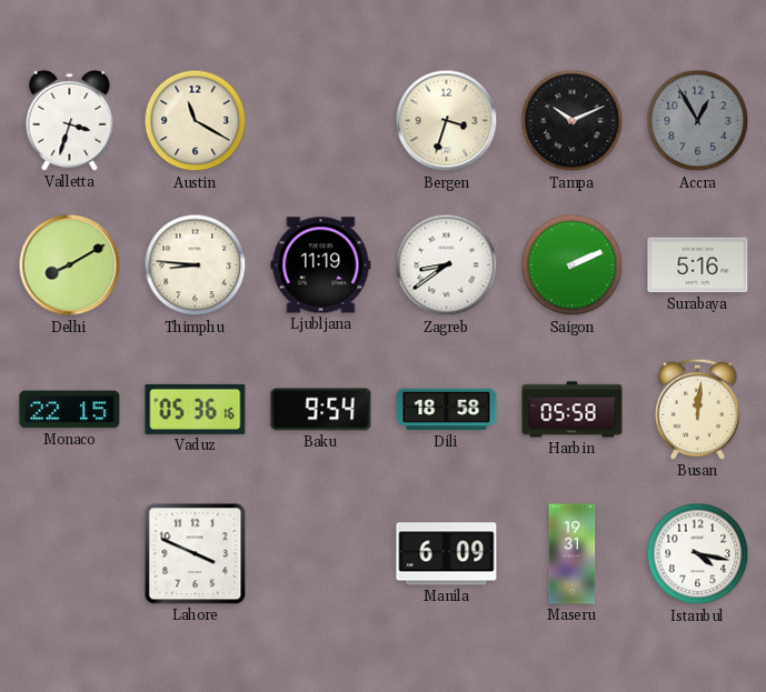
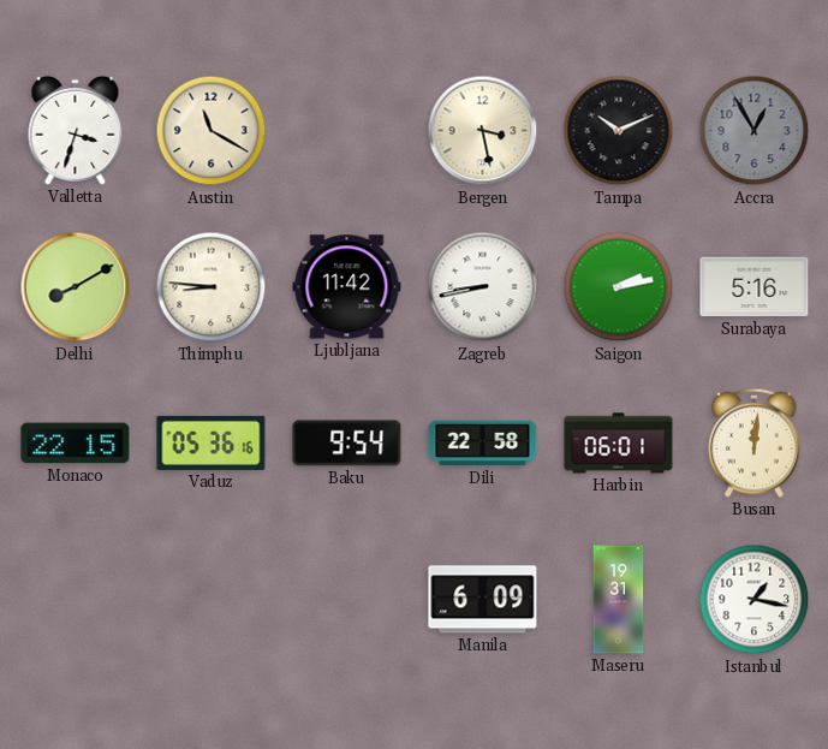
Bergen: 3:33 -> 3:28
Ljubljana: 11:19 -> 11:42
Zagreb: 8:39 -> 8:43
Saigon: 2:11 -> 2:13
Dili: 18:58 -> 22:58
Harbin: 05:58 -> 06:01
Lahore: 3:49 -> none
Istanbul: 4:17 -> 1:17
